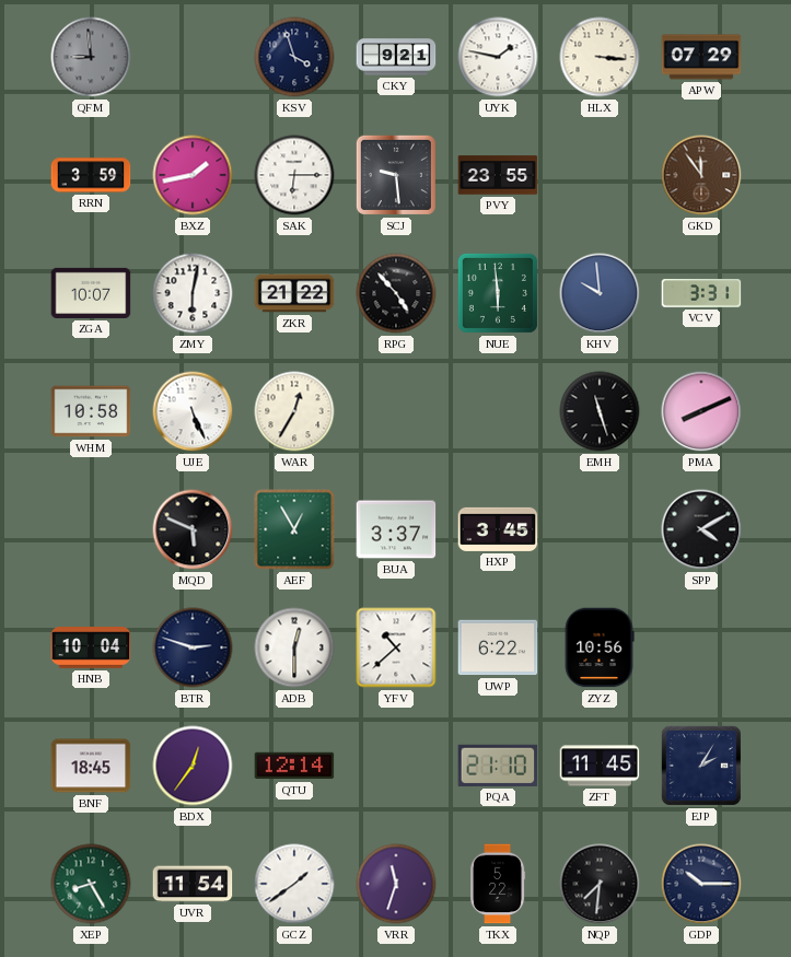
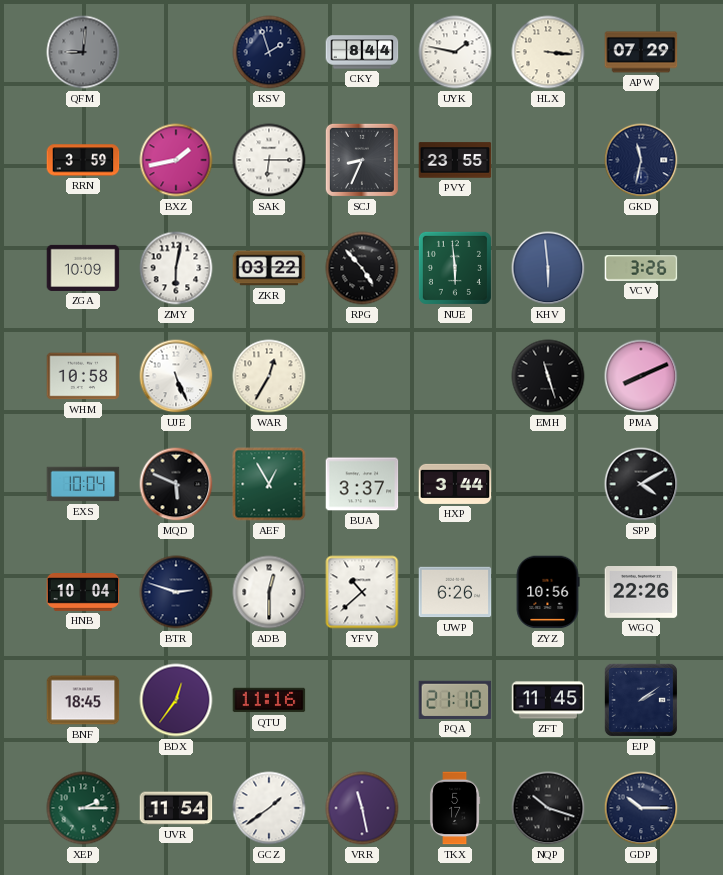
QFM: 8:59 -> 9:01
KSV: 3:57 -> 1:57
CKY: 9:21 -> 8:44
SCJ: 9:29 -> 8:34
GKD: 11:54 -> 11:32
GKD dial: brown -> navy
ZGA: 10:07 -> 10:09
ZKR: 21:22 -> 03:22
KHV: 9:59 -> 5:59
VCV: 3:31 -> 3:26
EXS: none -> 10:04
HXP: 3:45 -> 3:44
UWP: 6:22 -> 6:26
WGQ: none -> 22:26
QTU: 12:14 -> 11:16
EJP: 2:05 -> 2:09
XEP: 8:25 -> 2:15
VRR: 11:33 -> 11:28
TKX: 5:22 -> 5:17
NQP: 7:31 -> 10:18
